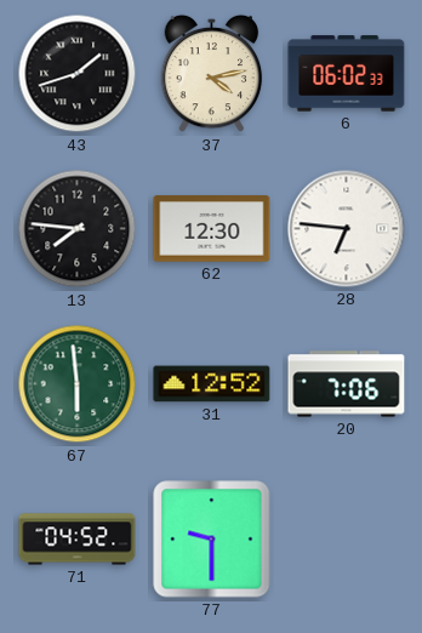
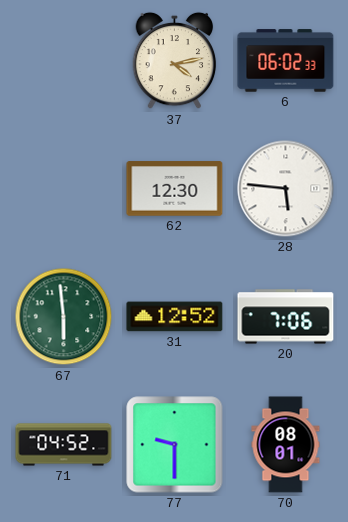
43: 1:42 -> none
13: 7:46 -> none
28: 6:46 -> 5:46
70: none -> 08:01
